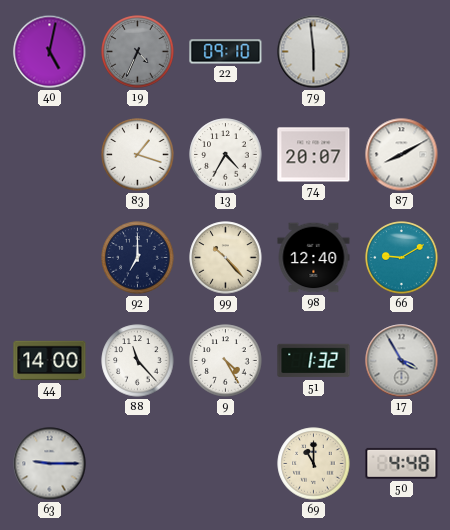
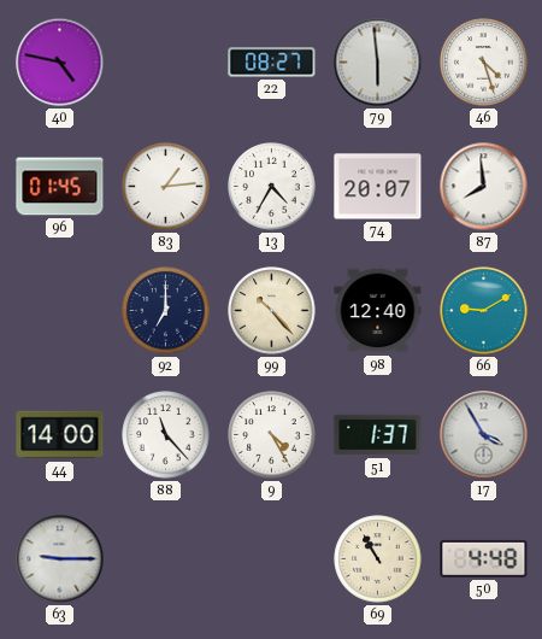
40: 5:02 -> 4:47
19: 4:34 -> none
22: 09:10 -> 08:27
46: none -> 4:27
96: none -> 01:45
83: 1:18 -> 1:14
87: 8:10 -> 7:59
51: 1:32 -> 1:37
69: 11:00 -> 10:55
